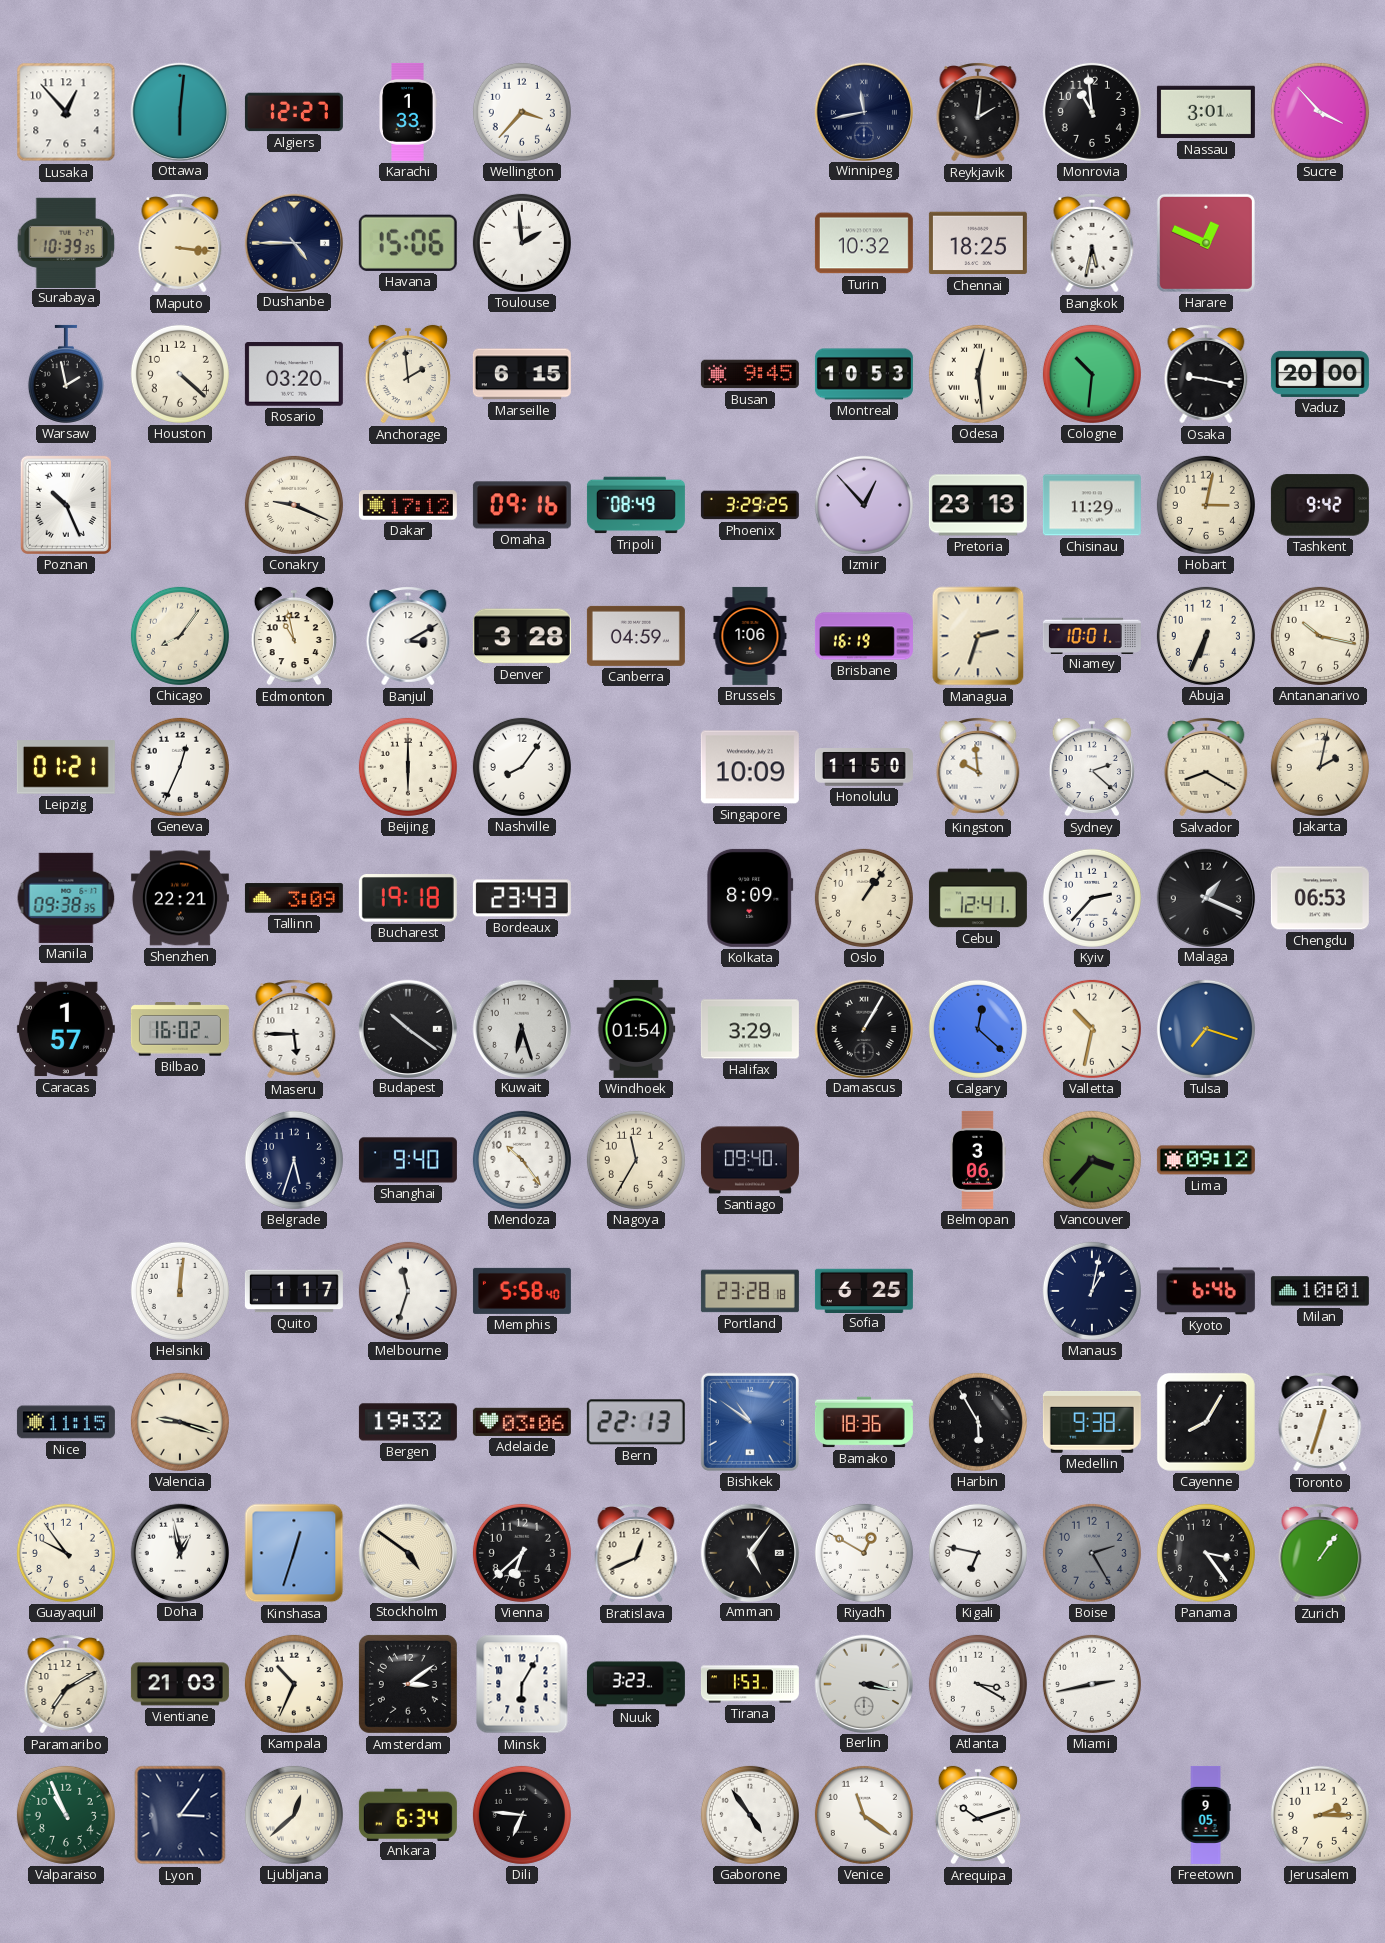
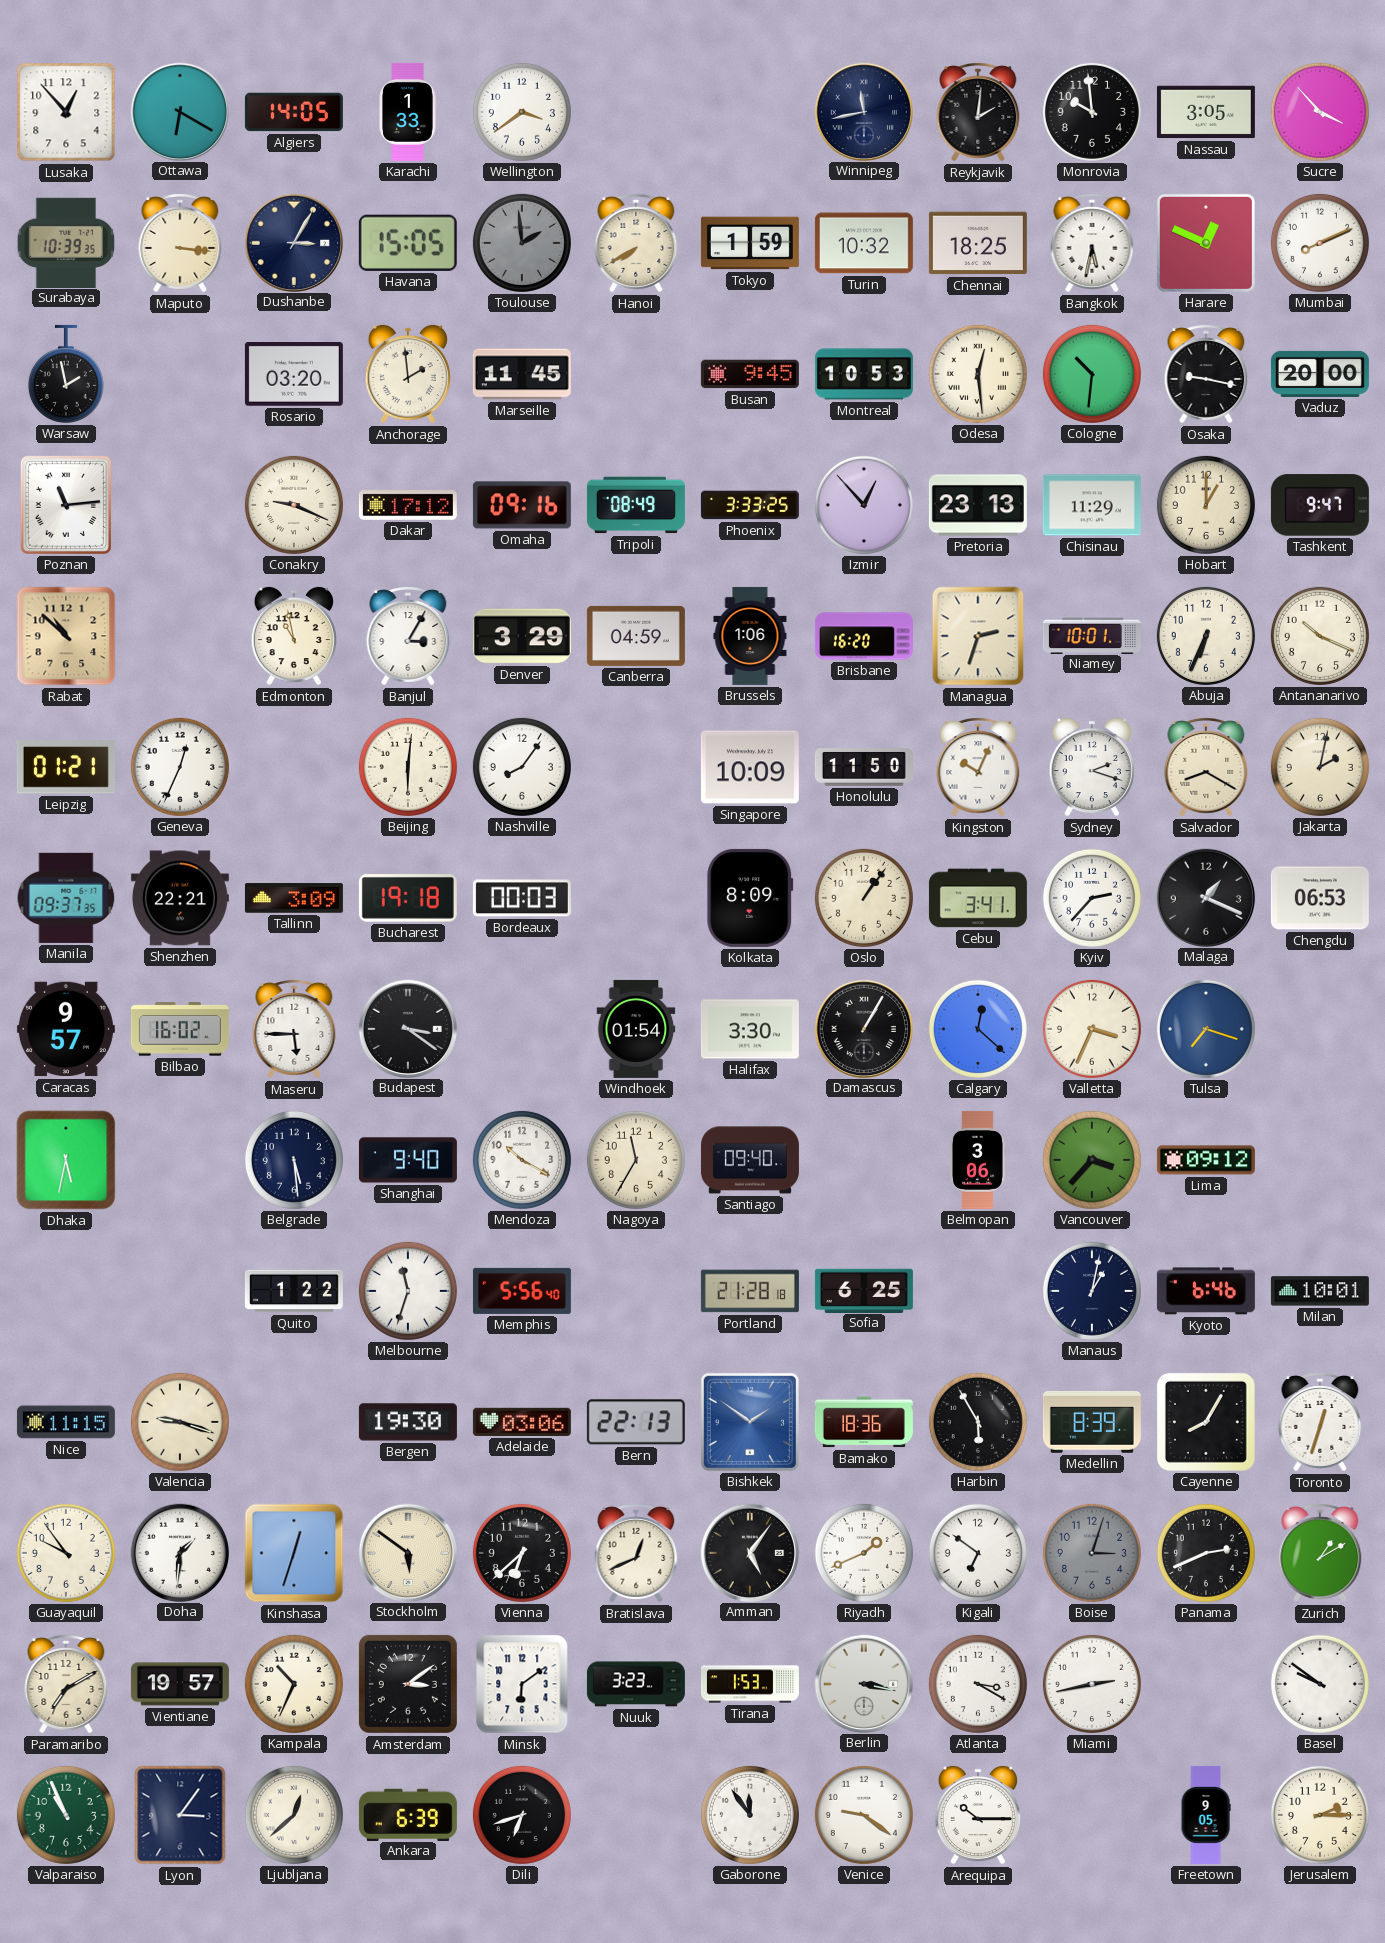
Ottawa: 6:01 -> 6:20
Algiers: 12:27 -> 14:05
Wellington: 3:37 -> 3:39
Monrovia: 10:59 -> 9:59
Nassau: 3:01 -> 3:05
Dushanbe: 4:45 -> 3:05
Havana: 15:06 -> 15:05
Toulouse dial: white -> grey
Hanoi: none -> 7:40
Tokyo: none -> 1:59
Mumbai: none -> 8:11
Houston: 4:22 -> none
Marseille: 6:15 -> 11:45
Poznan: 10:26 -> 11:14
Phoenix: 3:29 -> 3:33
Hobart: 3:02 -> 1:00
Tashkent: 9:42 -> 9:47
Rabat: none -> 10:52
Chicago: 8:06 -> none
Banjul: 3:10 -> 3:05
Denver: 3:28 -> 3:29
Brisbane: 16:19 -> 16:20
Antananarivo: 10:17 -> 10:19
Beijing: 6:00 -> 6:01
Kingston: 9:59 -> 10:04
Sydney: 2:22 -> 2:18
Manila: 09:38 -> 09:37
Bordeaux: 23:43 -> 00:03
Cebu: 12:41 -> 3:41
Caracas: 1:57 -> 9:57
Budapest: 10:21 -> 3:21
Kuwait: 6:27 -> none
Halifax: 3:29 -> 3:30
Valletta: 10:32 -> 3:34
Dhaka: none -> 5:32
Belgrade: 5:33 -> 5:29
Mendoza: 10:24 -> 10:20
Helsinki: 12:01 -> none
Quito: 1:17 -> 1:22
Memphis: 5:58 -> 5:56
Portland: 23:28 -> 21:28
Bergen: 19:32 -> 19:30
Bishkek: 10:51 -> 1:51
Medellin: 9:38 -> 8:39
Doha: 12:58 -> 1:31
Stockholm: 4:51 -> 5:51
Riyadh: 12:50 -> 1:41
Kigali: 6:47 -> 6:51
Boise: 2:25 -> 3:03
Panama: 3:24 -> 2:41
Zurich: 1:06 -> 1:10
Vientiane: 21:03 -> 19:57
Minsk: 6:05 -> 6:09
Basel: none -> 9:51
Ankara: 6:34 -> 6:39
Dili: 6:46 -> 6:42
Gaborone: 4:54 -> 11:54
Venice: 11:21 -> 9:21
Arequipa: 10:12 -> 10:15
